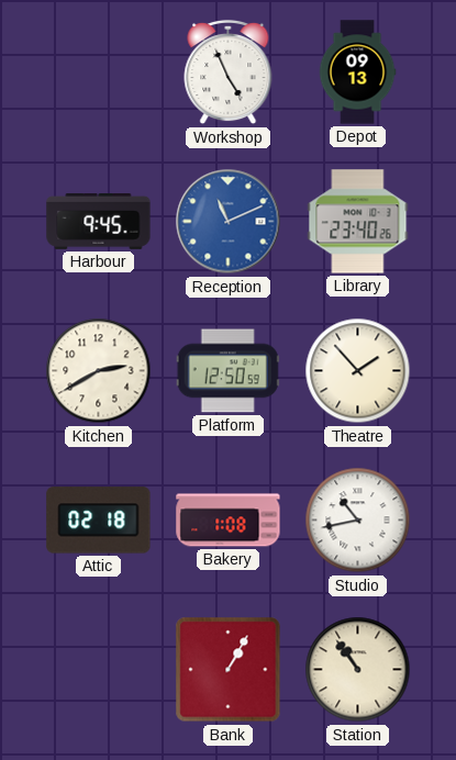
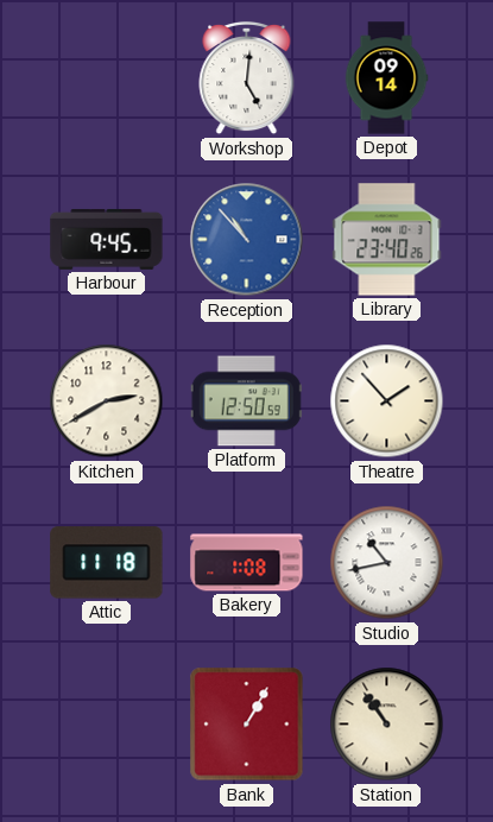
Workshop: 4:56 -> 5:01
Depot: 09:13 -> 09:14
Reception: 11:11 -> 10:53
Attic: 02:18 -> 11:18
